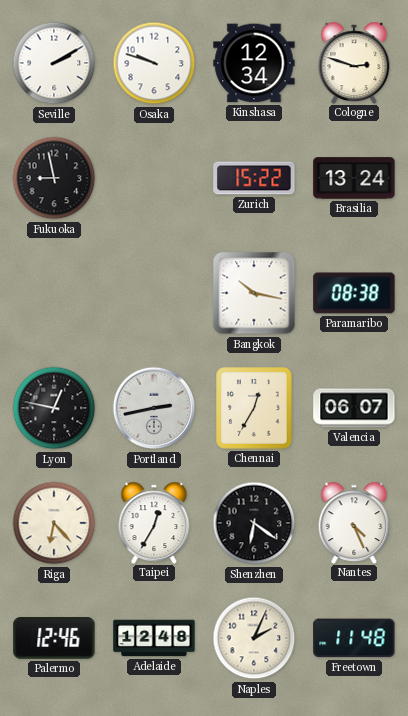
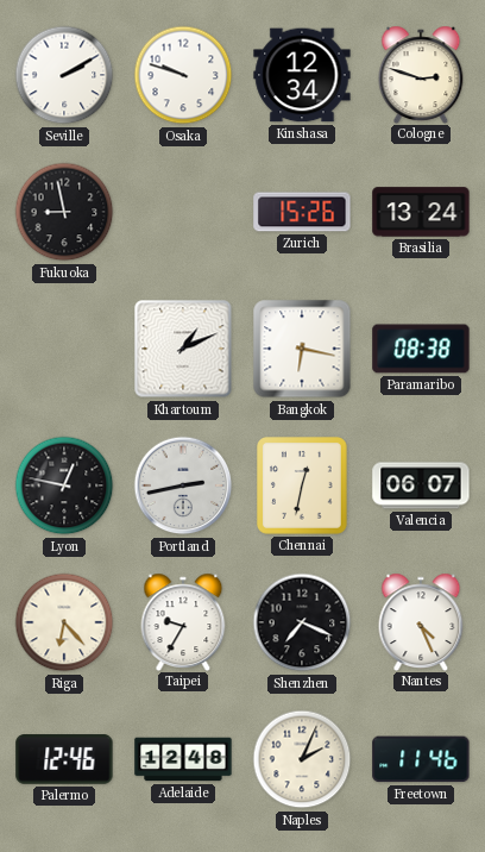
Zurich: 15:22 -> 15:26
Khartoum: none -> 1:11
Bangkok: 10:17 -> 6:17
Chennai: 12:35 -> 12:32
Taipei: 12:35 -> 9:35
Shenzhen: 6:21 -> 7:19
Freetown: 11:48 -> 11:46
